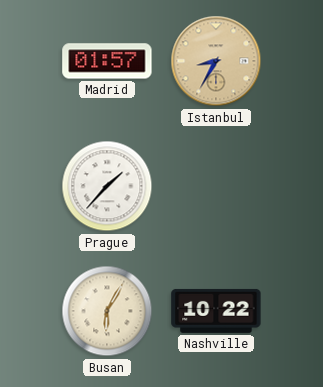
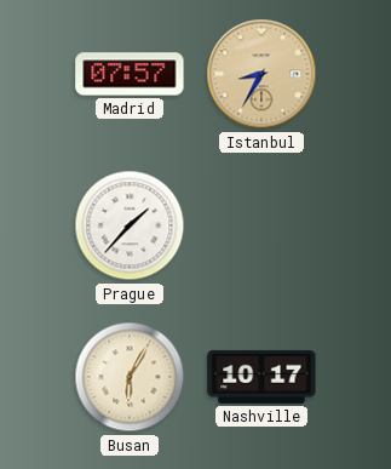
Madrid: 01:57 -> 07:57
Nashville: 10:22 -> 10:17
